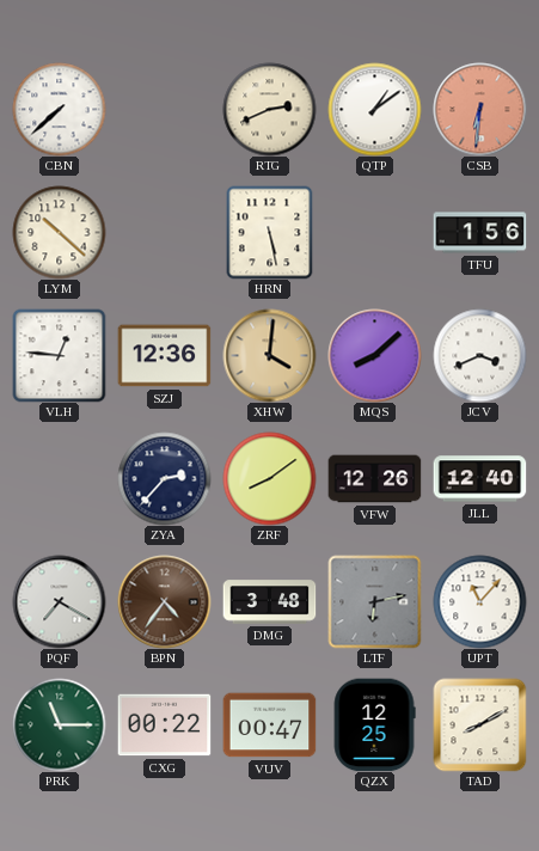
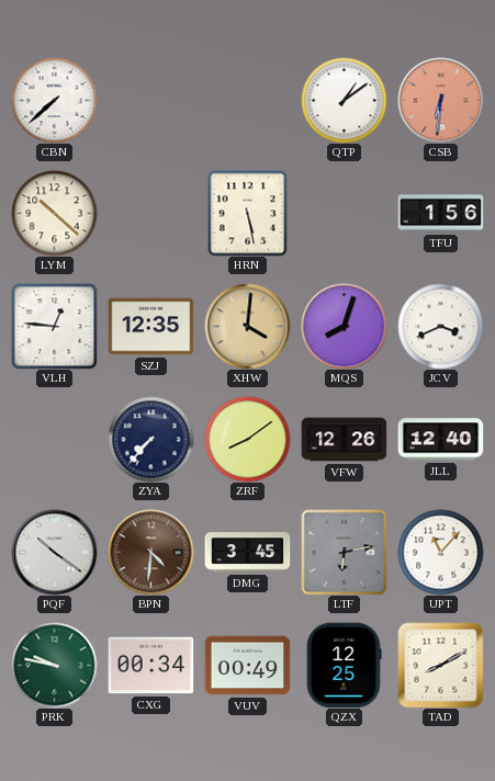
RTG: 2:41 -> none
SZJ: 12:36 -> 12:35
MQS: 8:08 -> 8:03
ZYA: 2:37 -> 7:37
PQF: 7:20 -> 10:21
BPN: 4:36 -> 4:31
DMG: 3:48 -> 3:45
PRK: 11:15 -> 9:47
CXG: 00:22 -> 00:34
VUV: 00:47 -> 00:49
